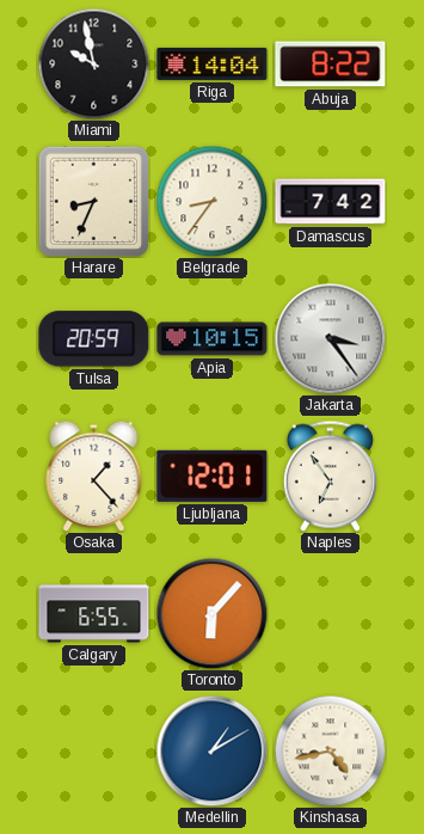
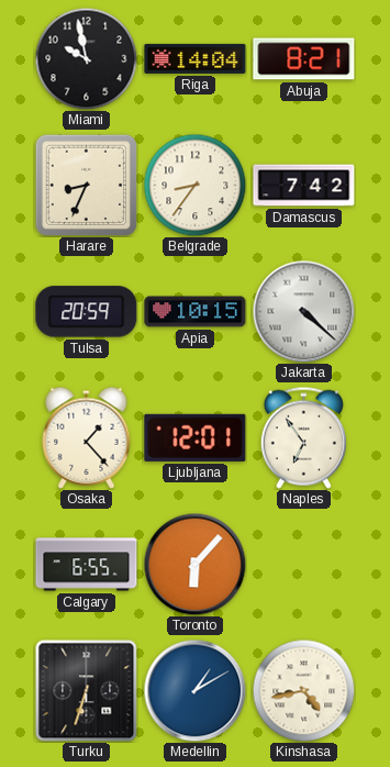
Abuja: 8:22 -> 8:21
Jakarta: 3:24 -> 4:22
Turku: none -> 6:33
